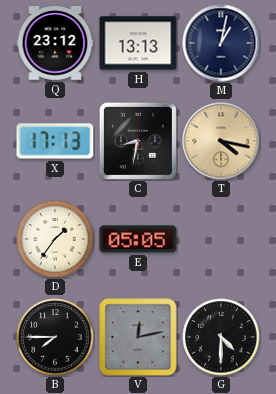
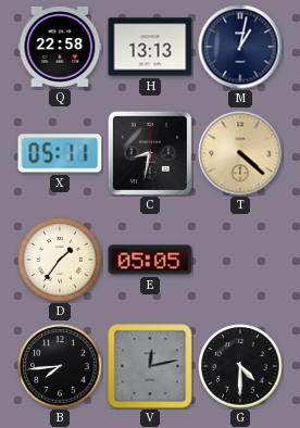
Q: 23:12 -> 22:58
X: 17:13 -> 05:11
T: 4:17 -> 4:22
B: 7:45 -> 7:44
